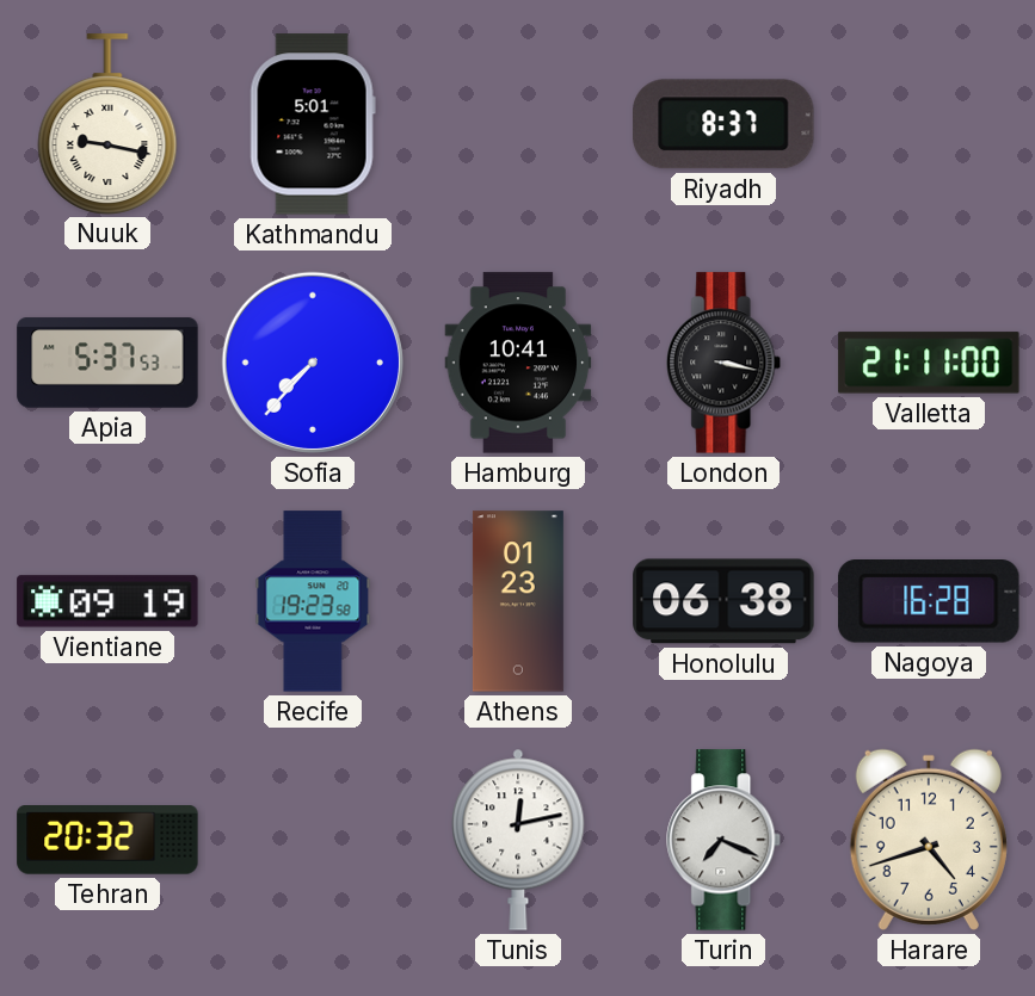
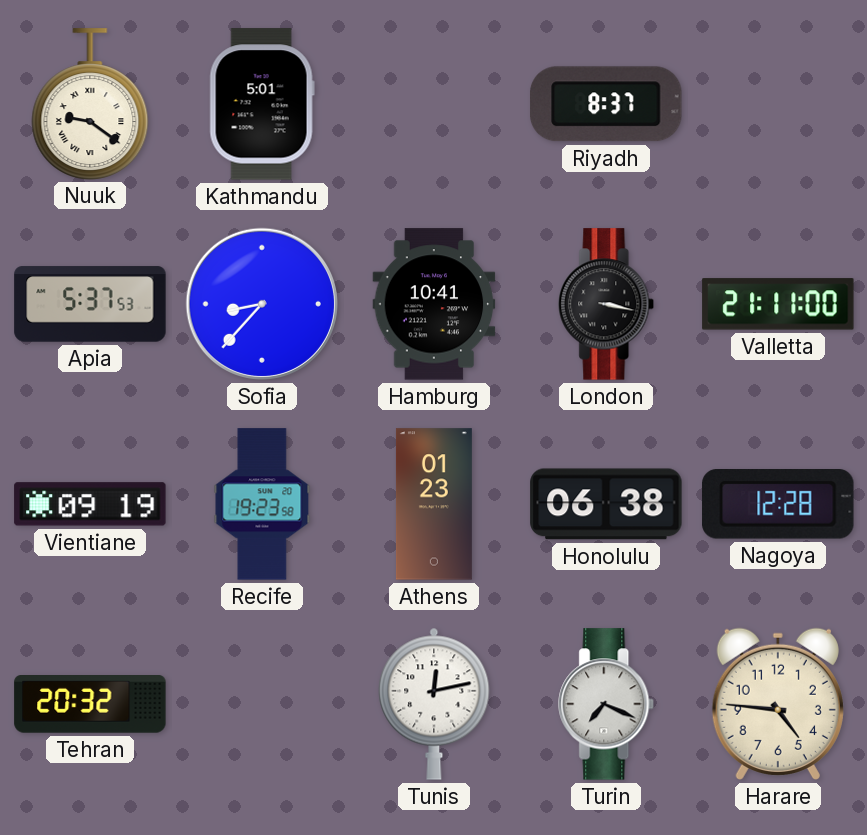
Nuuk: 9:17 -> 9:21
Sofia: 7:37 -> 8:37
Nagoya: 16:28 -> 12:28
Harare: 4:42 -> 4:46
